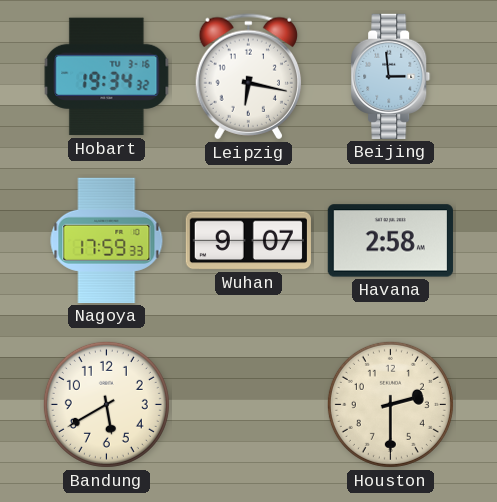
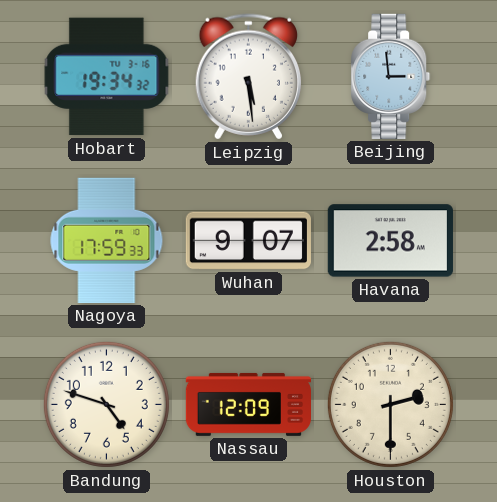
Leipzig: 6:17 -> 5:29
Bandung: 5:40 -> 4:48
Nassau: none -> 12:09
